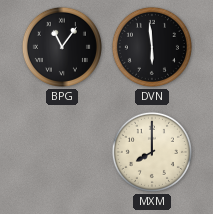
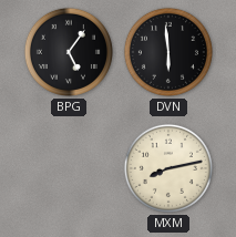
BPG: 11:06 -> 5:06
MXM: 8:00 -> 8:13
